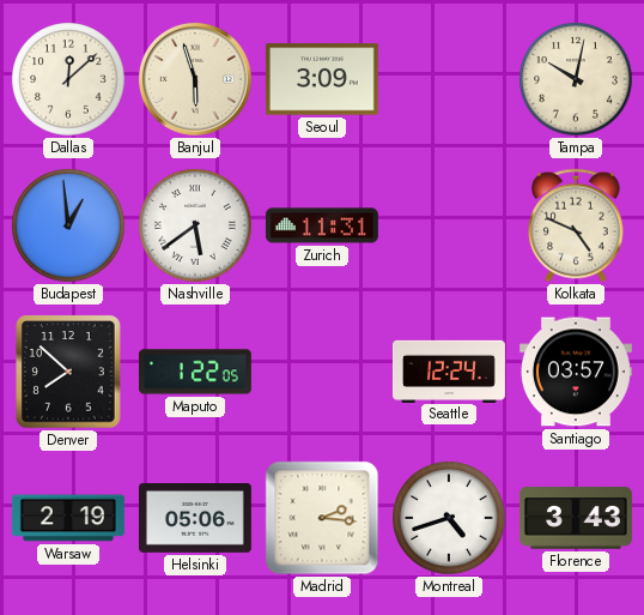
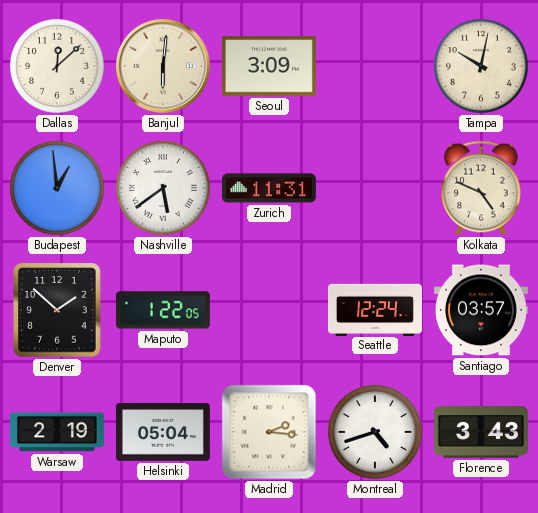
Banjul: 5:57 -> 6:01
Denver: 7:52 -> 1:52
Helsinki: 05:06 -> 05:04
